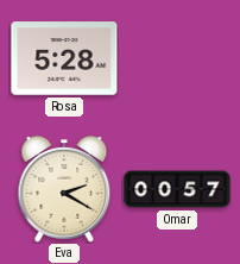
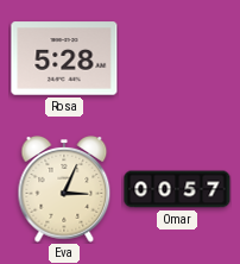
Eva: 2:20 -> 3:04
